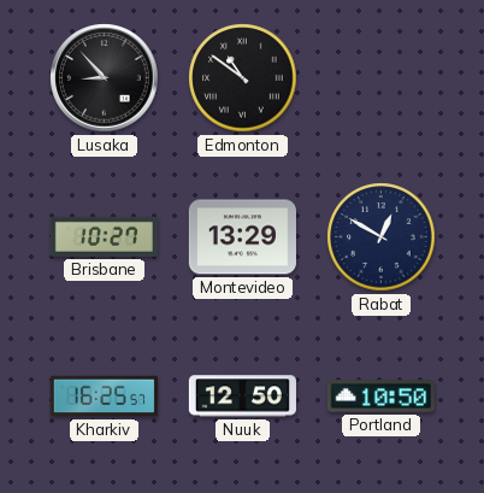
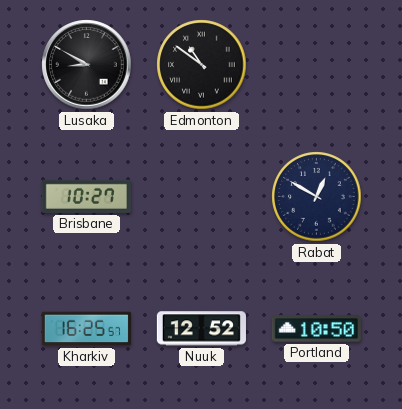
Lusaka: 8:53 -> 8:50
Montevideo: 13:29 -> none
Nuuk: 12:50 -> 12:52
